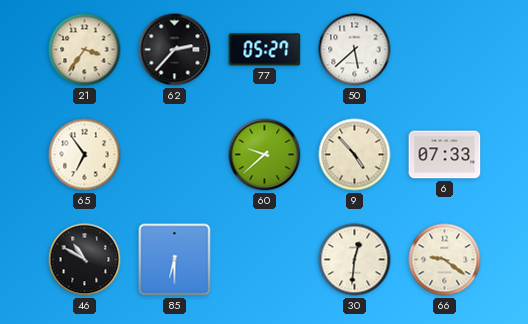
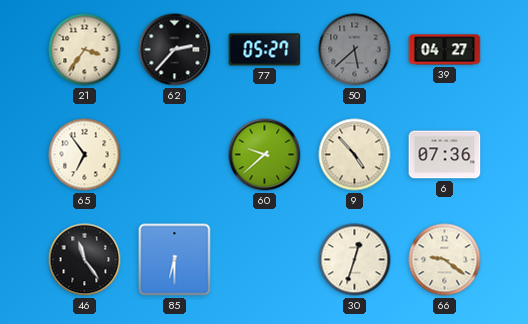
50 dial: white -> grey
39: none -> 04:27
6: 07:33 -> 07:36
46: 10:50 -> 11:24
30: 12:31 -> 12:33
